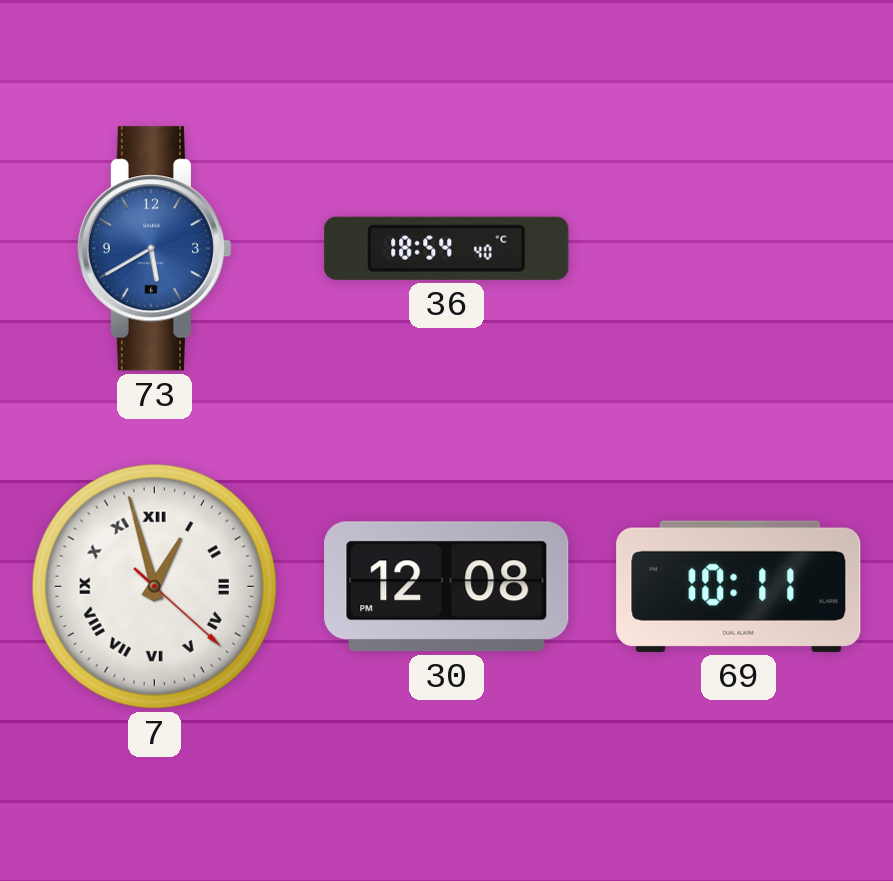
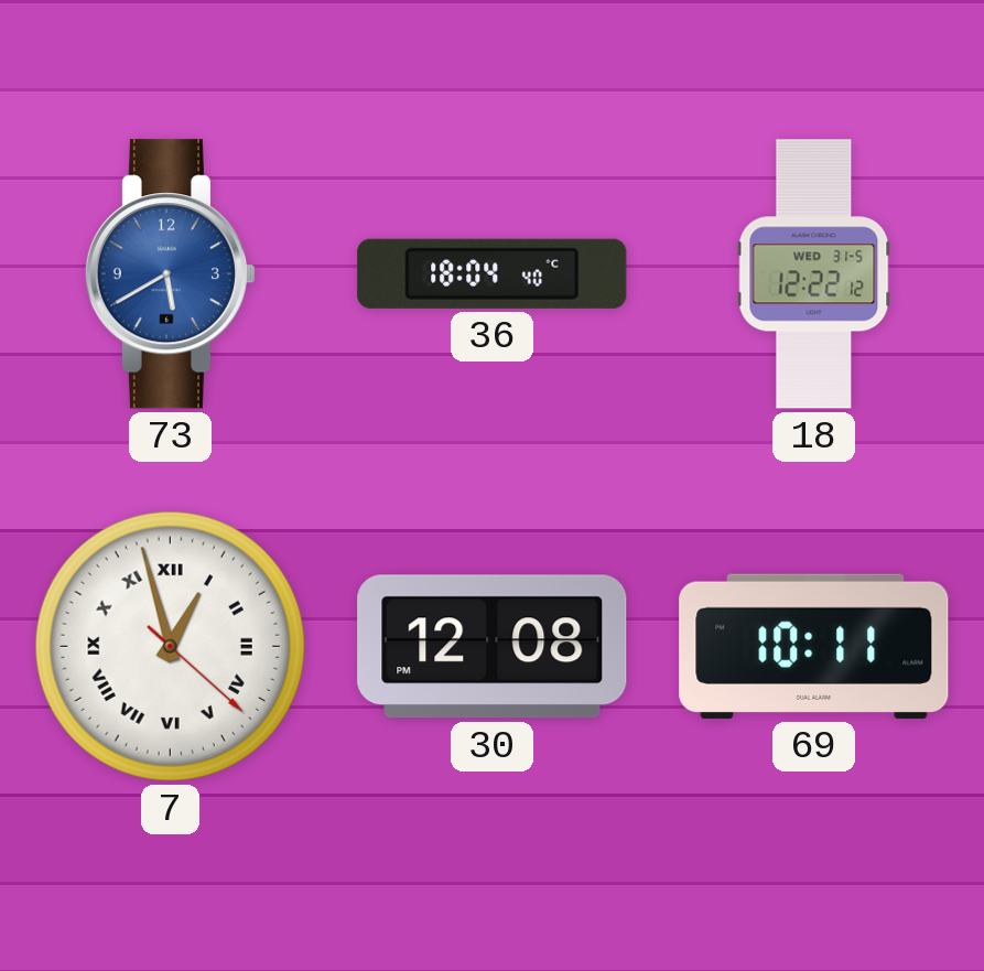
36: 18:54 -> 18:04
18: none -> 12:22
